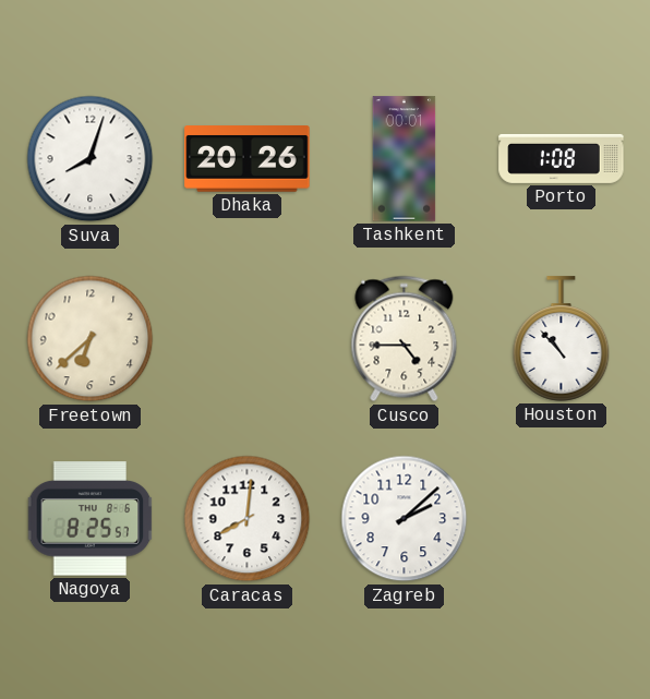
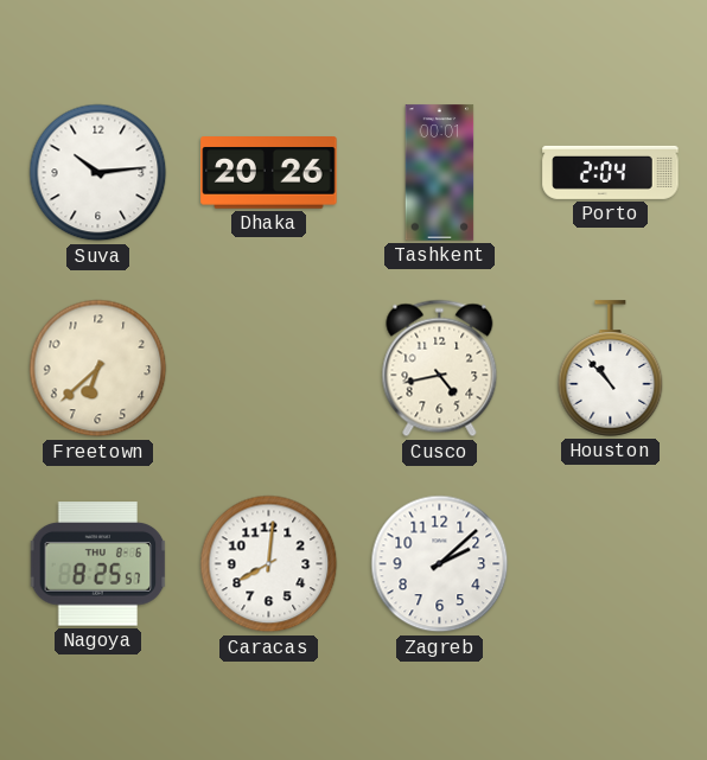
Suva: 8:03 -> 10:14
Porto: 1:08 -> 2:04
Cusco: 4:45 -> 4:43
